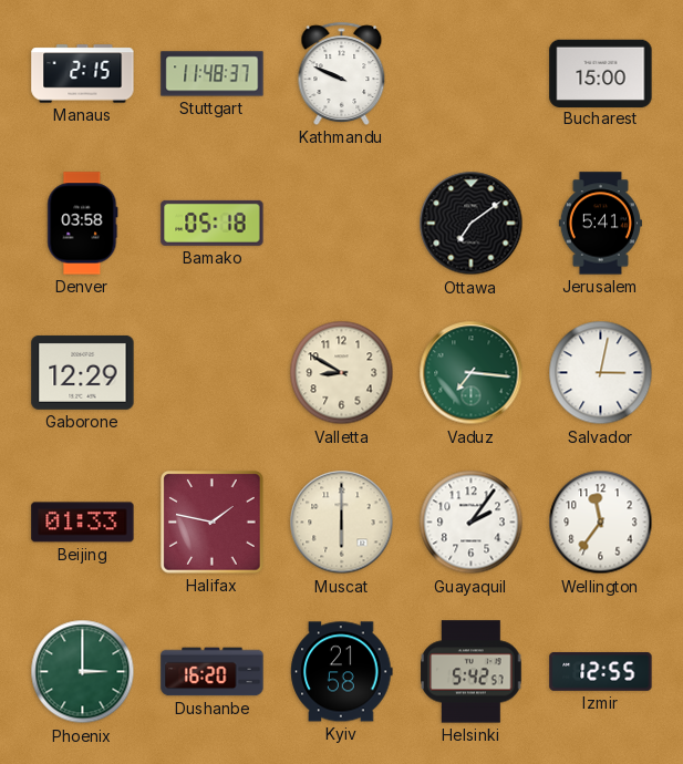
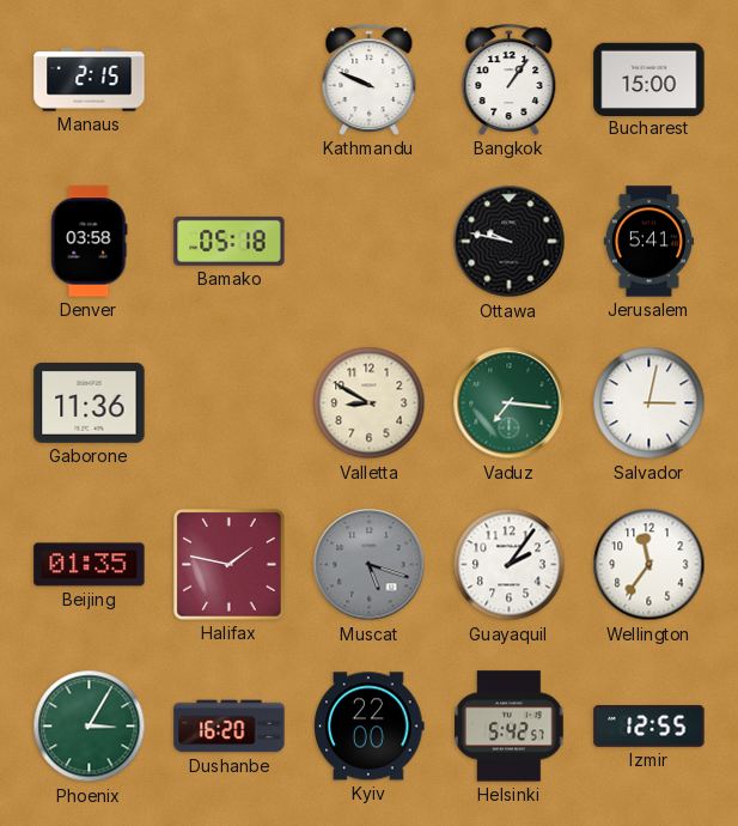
Stuttgart: 11:48 -> none
Bangkok: none -> 1:06
Ottawa: 7:09 -> 9:47
Gaborone: 12:29 -> 11:36
Beijing: 01:33 -> 01:35
Muscat: 6:00 -> 5:18
Muscat dial: cream -> grey
Phoenix: 3:00 -> 3:05
Kyiv: 21:58 -> 22:00
